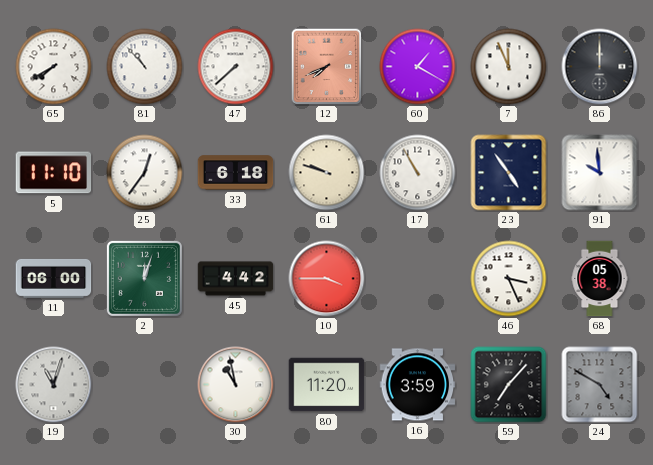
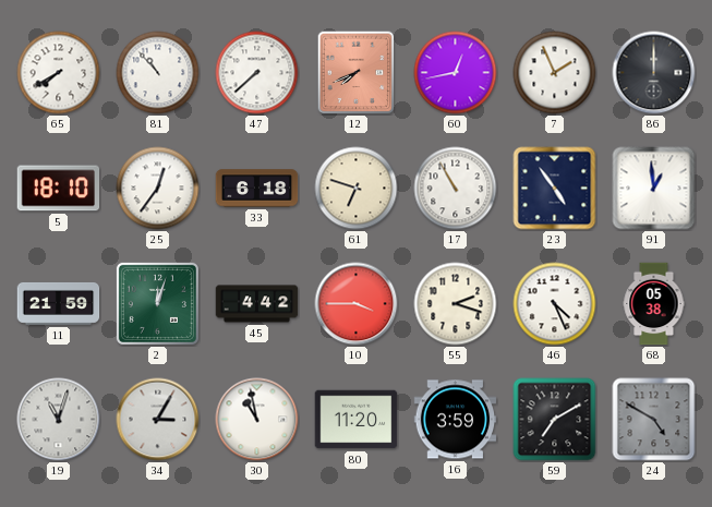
60: 1:20 -> 12:43
7: 11:56 -> 1:56
5: 11:10 -> 18:10
61: 9:48 -> 6:48
91: 9:59 -> 12:59
11: 06:00 -> 21:59
55: none -> 2:18
46: 3:26 -> 4:26
34: none -> 3:05
59: 7:07 -> 7:10
